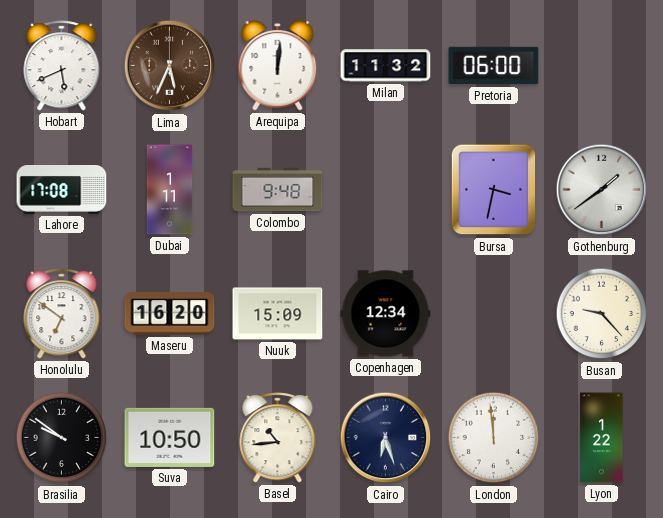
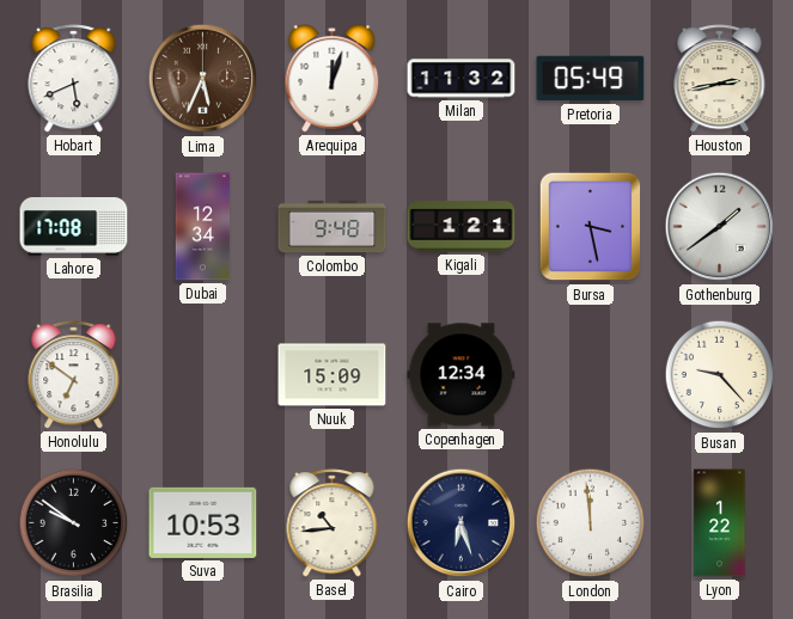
Arequipa: 12:01 -> 12:03
Pretoria: 06:00 -> 05:49
Houston: none -> 2:43
Dubai: 1:11 -> 12:34
Kigali: none -> 1:21
Bursa: 3:32 -> 3:28
Maseru: 16:20 -> none
Suva: 10:50 -> 10:53
